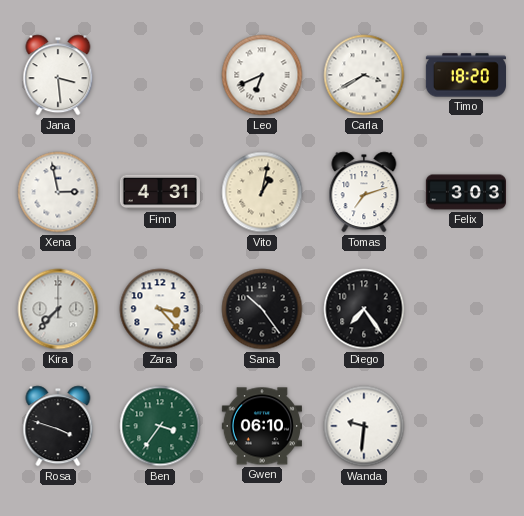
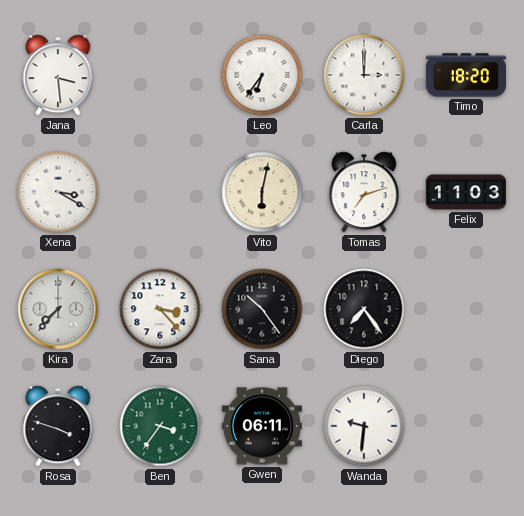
Leo: 6:41 -> 6:36
Carla: 3:40 -> 3:00
Xena: 2:58 -> 3:20
Finn: 4:31 -> none
Vito: 1:02 -> 6:02
Felix: 3:03 -> 11:03
Gwen: 06:10 -> 06:11
